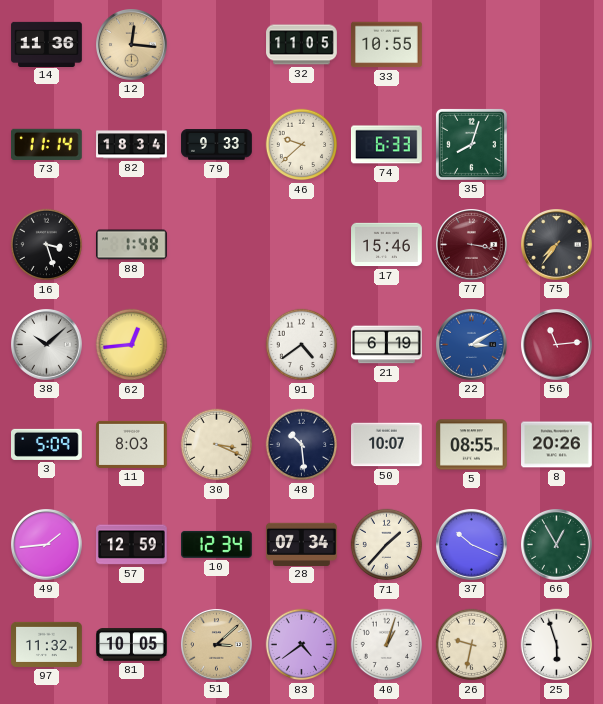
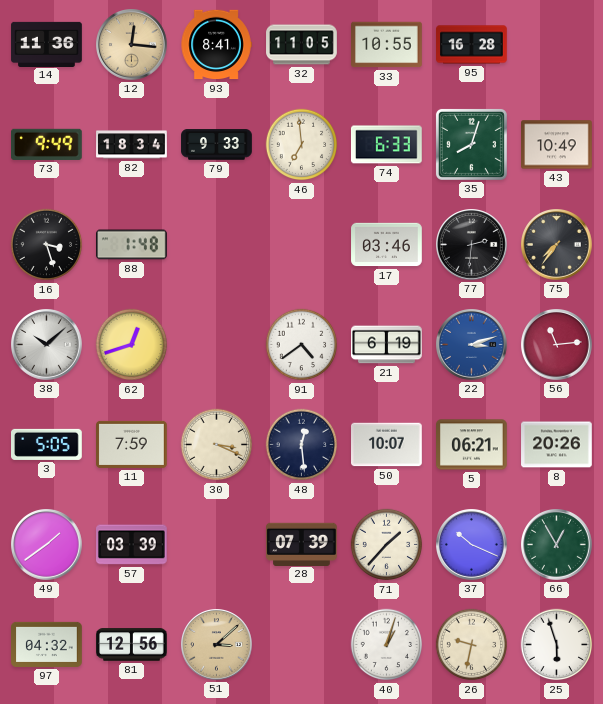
93: none -> 8:41
95: none -> 16:28
73: 11:14 -> 9:49
46: 9:38 -> 6:59
43: none -> 10:49
17: 15:46 -> 03:46
77: 3:17 -> 2:31
77 dial: burgundy -> black
62: 12:44 -> 12:42
22: 3:10 -> 3:12
3: 5:09 -> 5:05
11: 8:03 -> 7:59
48: 10:29 -> 12:29
5: 08:55 -> 06:21
49: 1:44 -> 1:39
57: 12:59 -> 03:39
10: 12:34 -> none
28: 07:34 -> 07:39
97: 11:32 -> 04:32
81: 10:05 -> 12:56
83: 4:39 -> none
